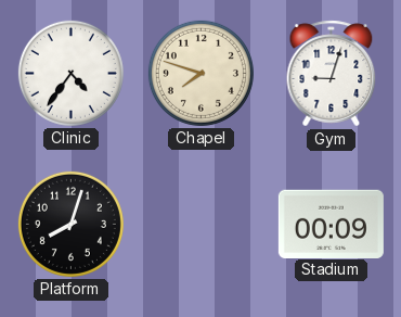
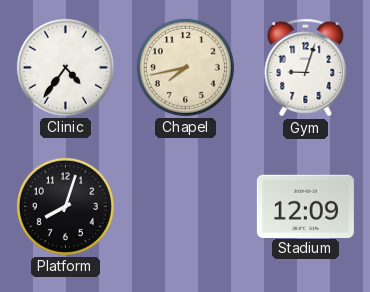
Chapel: 7:48 -> 7:43
Stadium: 00:09 -> 12:09
